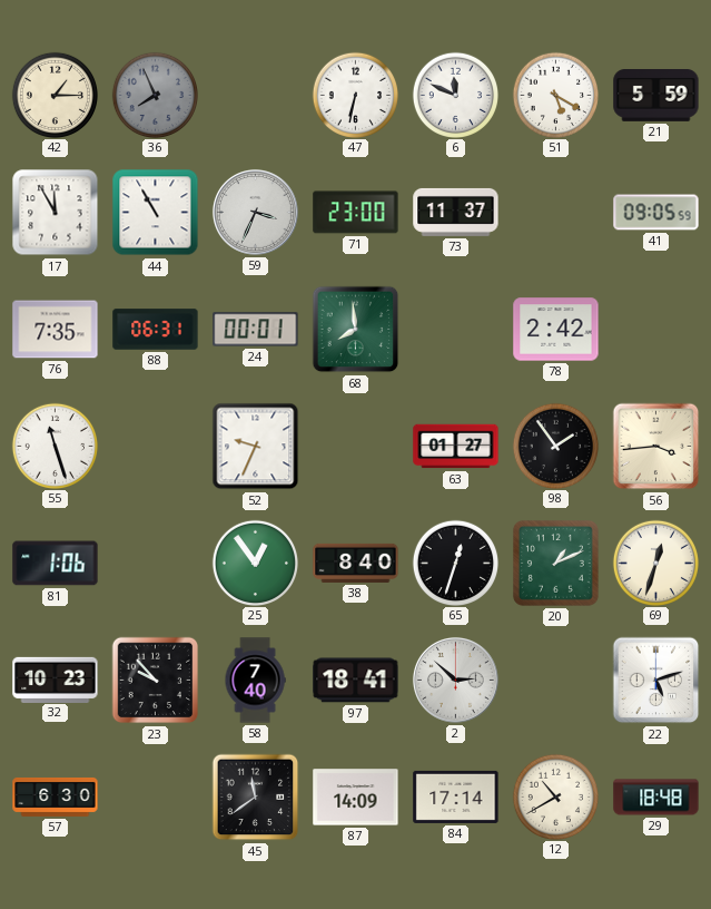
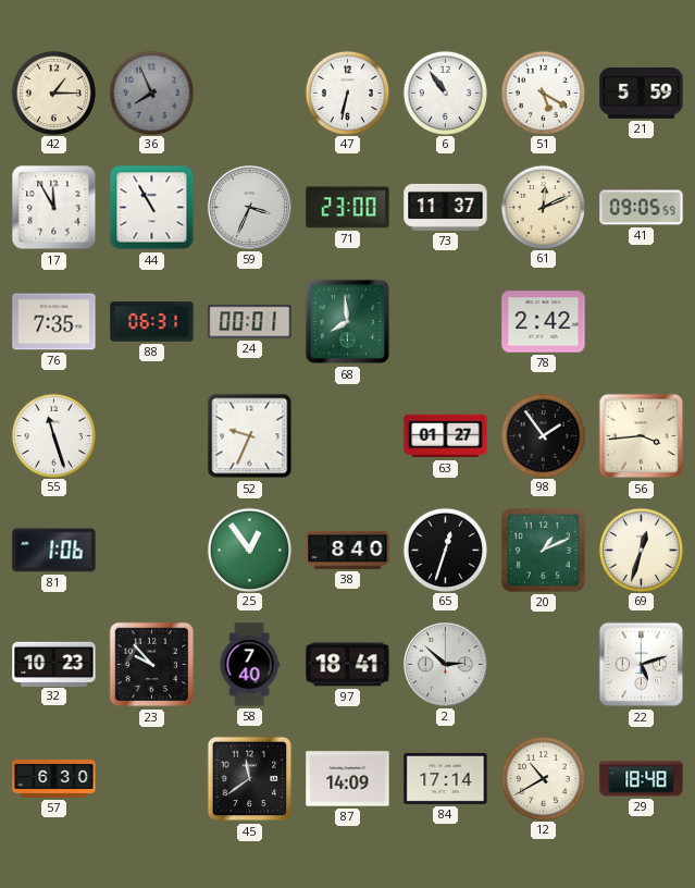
6: 11:49 -> 10:54
61: none -> 12:11
